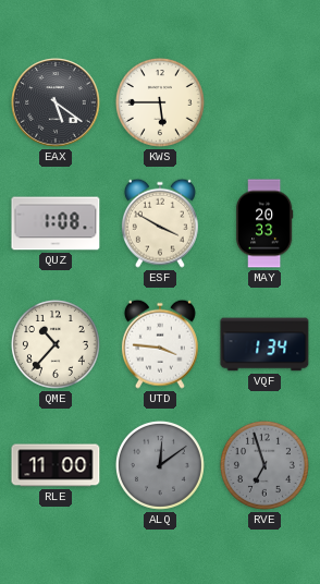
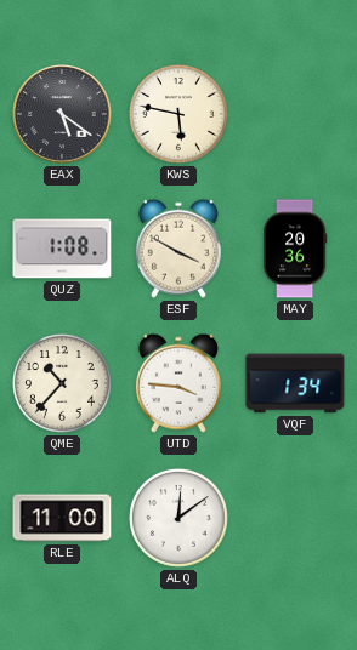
KWS: 5:45 -> 5:47
MAY: 20:33 -> 20:36
ALQ dial: grey -> white
RVE: 6:57 -> none
